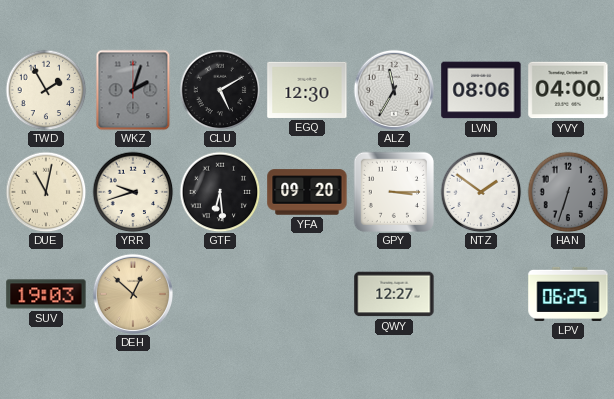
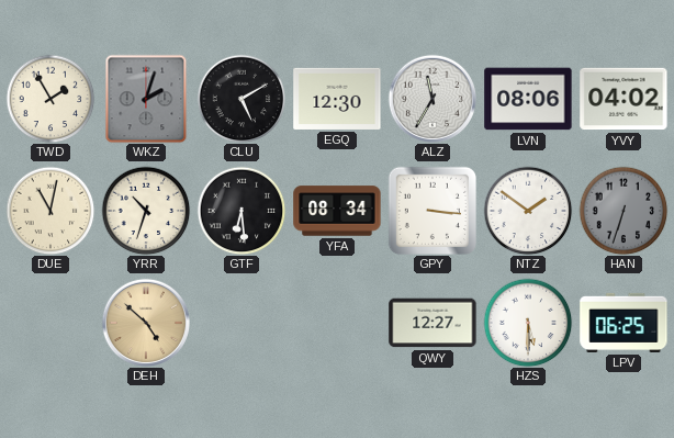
YVY: 04:00 -> 04:02
YRR: 9:42 -> 10:33
YFA: 09:20 -> 08:34
GPY: 3:15 -> 3:16
SUV: 19:03 -> none
DEH: 12:52 -> 4:52
HZS: none -> 5:30
